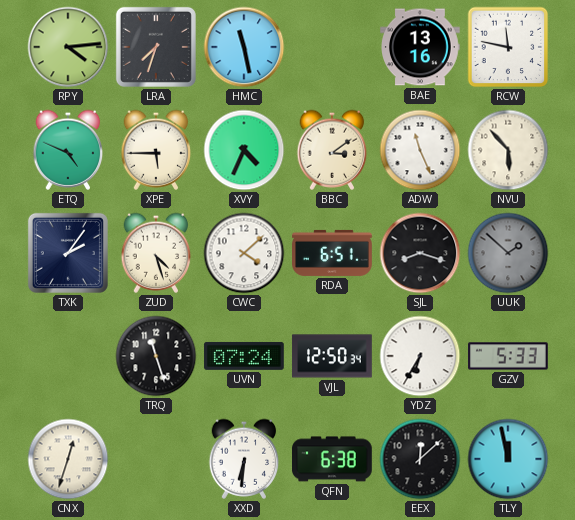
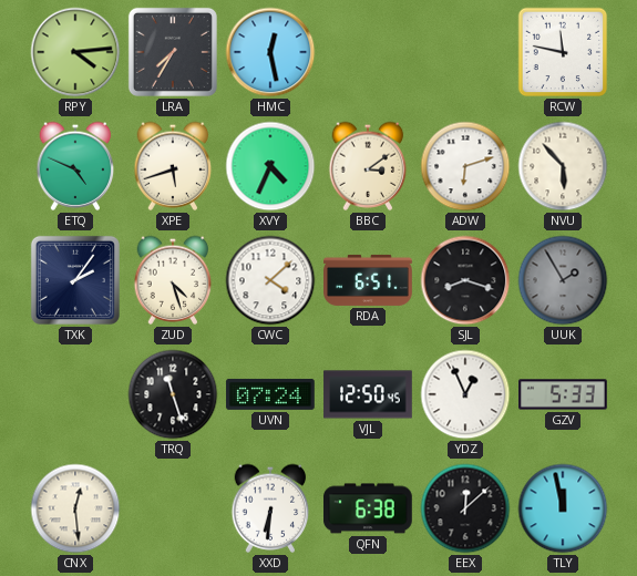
LRA: 7:33 -> 7:35
HMC: 11:28 -> 12:28
BAE: 13:16 -> none
XPE: 5:45 -> 5:42
ADW: 11:26 -> 6:12
UUK: 1:52 -> 1:55
VJL: 12:50:34 -> 12:50:45
YDZ: 6:35 -> 12:56
CNX: 12:33 -> 12:29
